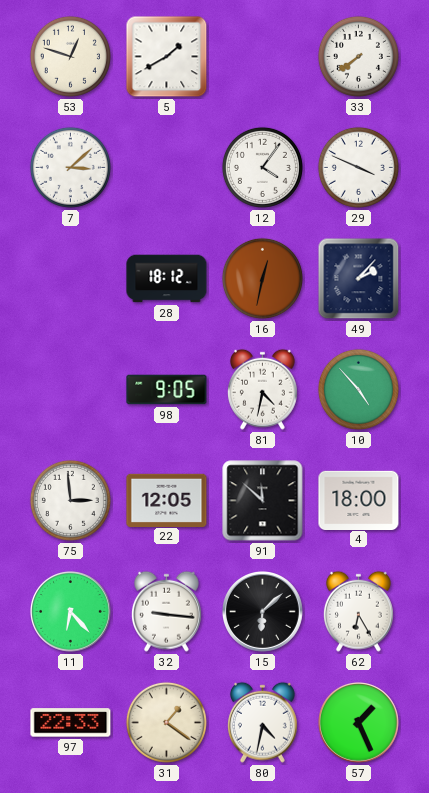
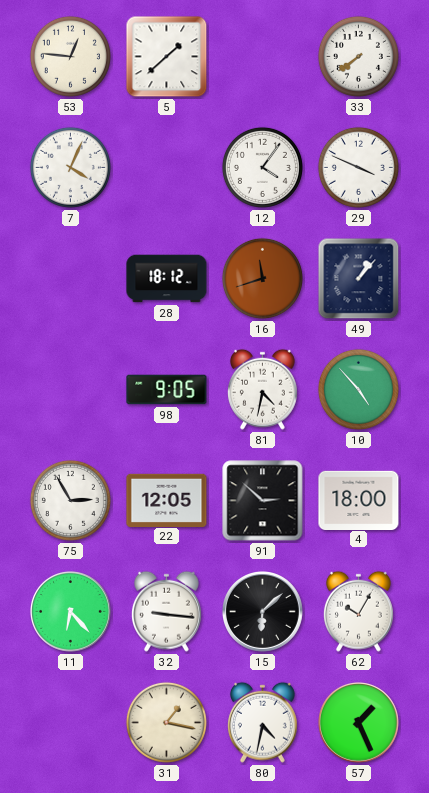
53: 12:48 -> 12:46
5: 1:40 -> 1:38
7: 3:08 -> 4:04
16: 12:32 -> 11:42
49: 2:07 -> 1:07
75: 2:59 -> 2:55
91: 11:52 -> 2:52
62: 6:25 -> 10:05
97: 22:33 -> none
31: 1:21 -> 1:17
